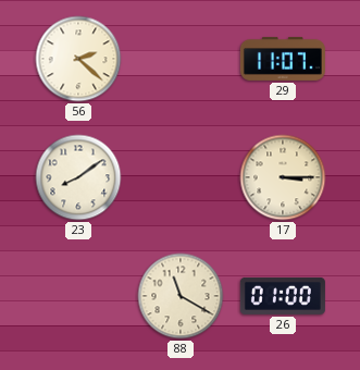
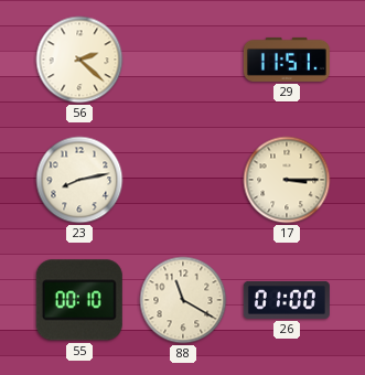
29: 11:07 -> 11:51
23: 8:09 -> 8:13
55: none -> 00:10
